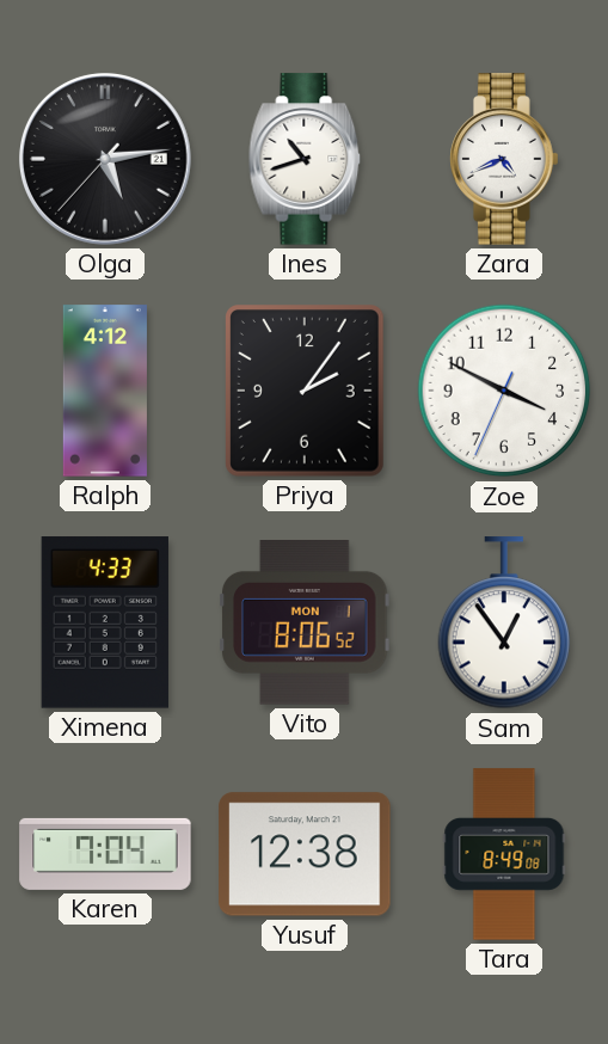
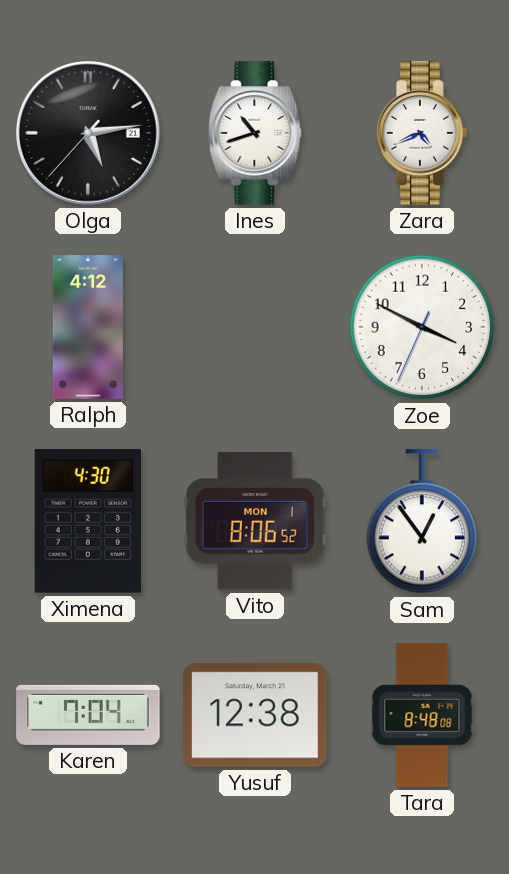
Priya: 2:06 -> none
Ximena: 4:33 -> 4:30
Tara: 8:49 -> 8:48
